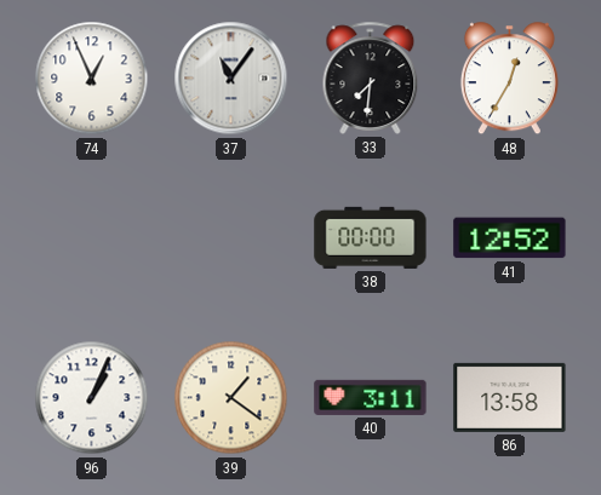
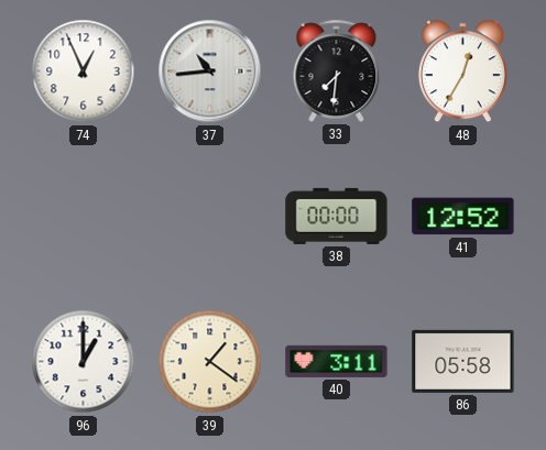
37: 11:06 -> 10:44
96: 1:04 -> 1:00
86: 13:58 -> 05:58
